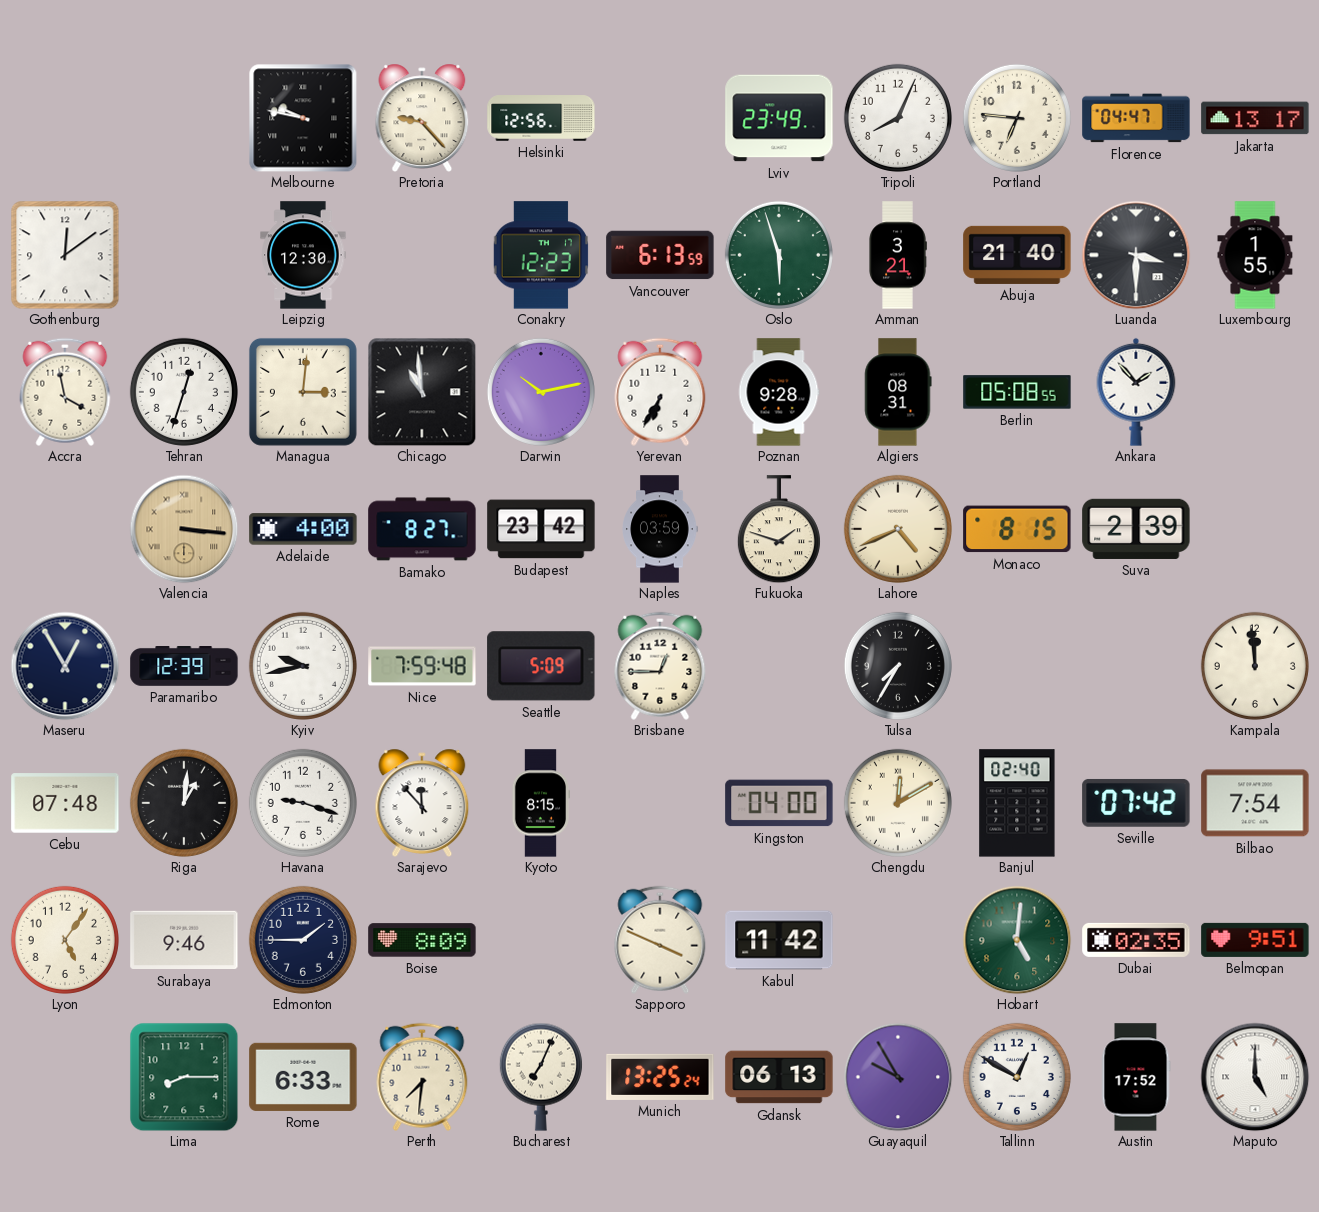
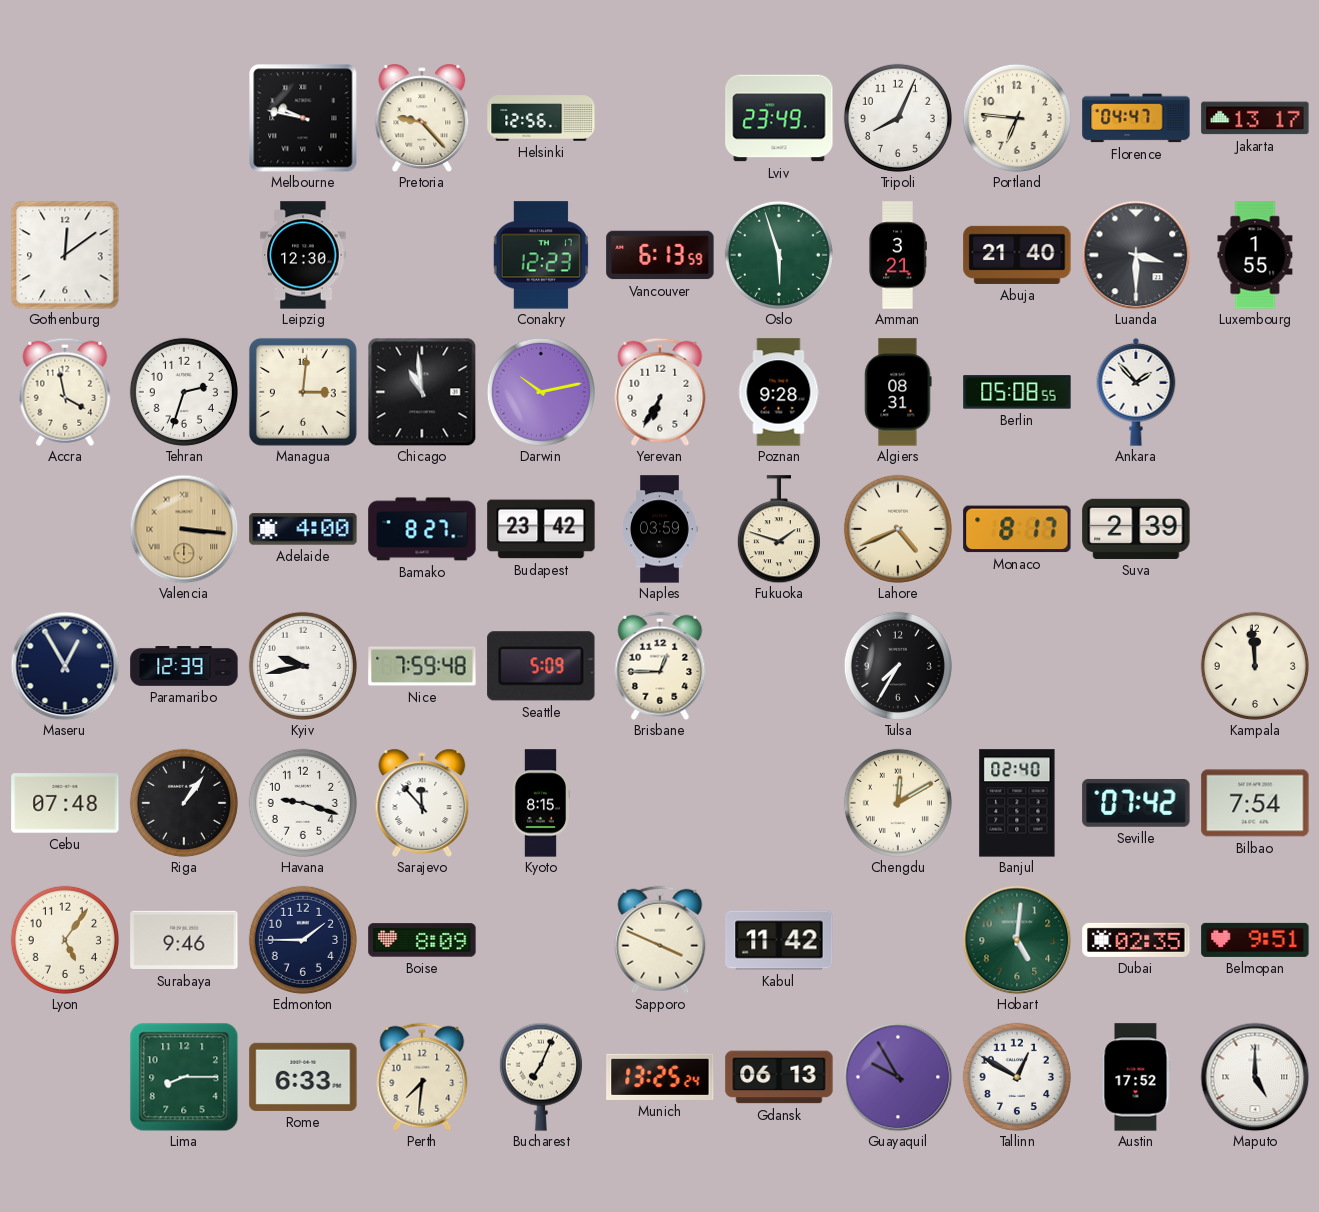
Tehran: 12:33 -> 2:33
Monaco: 8:15 -> 8:17
Riga: 1:01 -> 1:06
Kingston: 04:00 -> none
